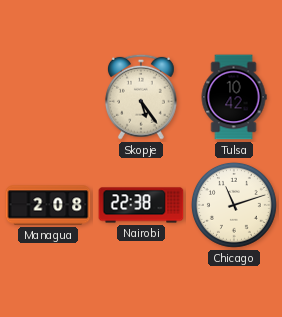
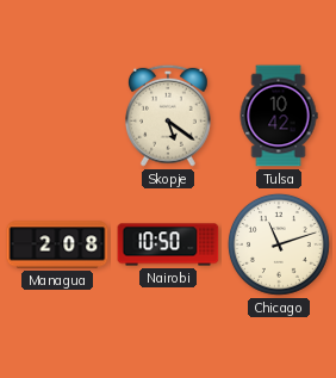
Skopje: 5:24 -> 5:21
Nairobi: 22:38 -> 10:50
